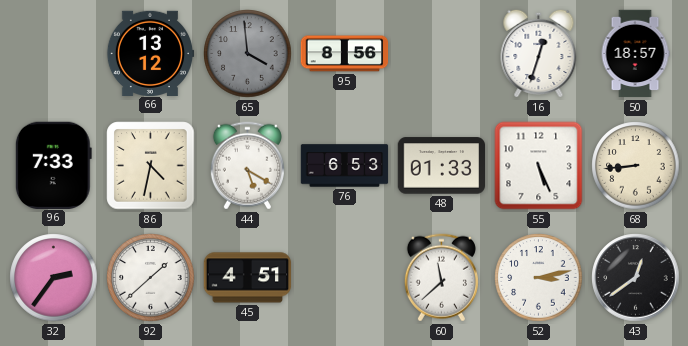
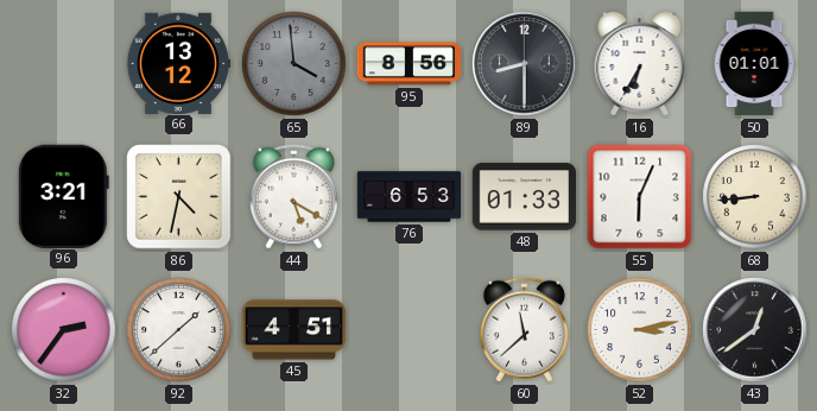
89: none -> 8:30
16: 12:33 -> 6:35
50: 18:57 -> 01:01
96: 7:33 -> 3:21
55: 5:26 -> 6:04
